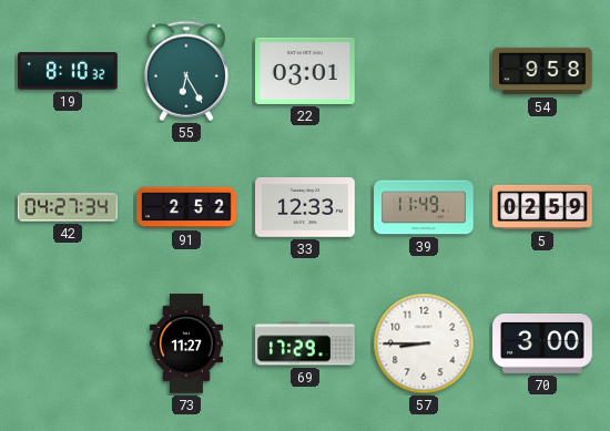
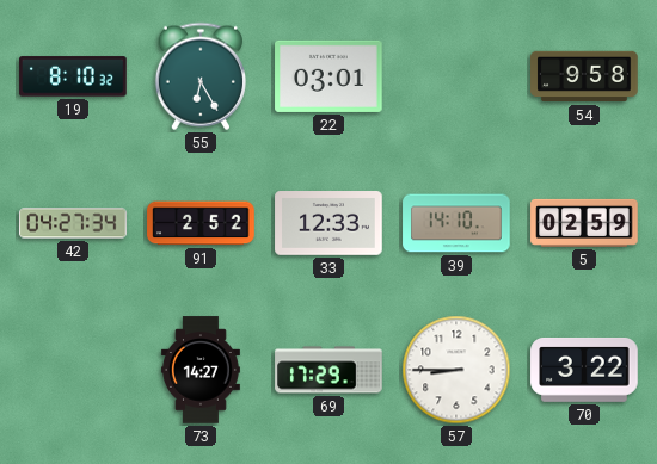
39: 11:49 -> 14:10
73: 11:27 -> 14:27
70: 3:00 -> 3:22
